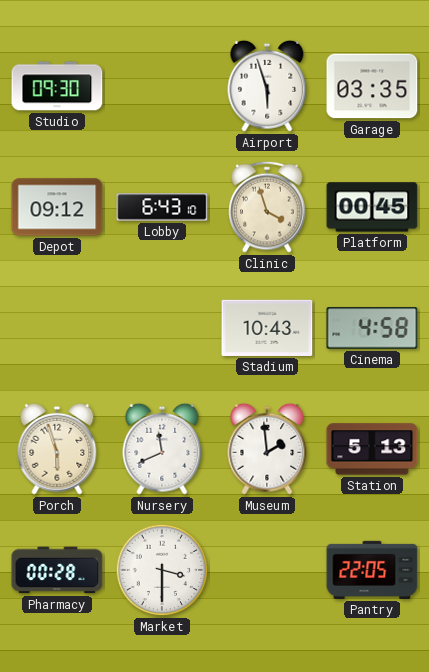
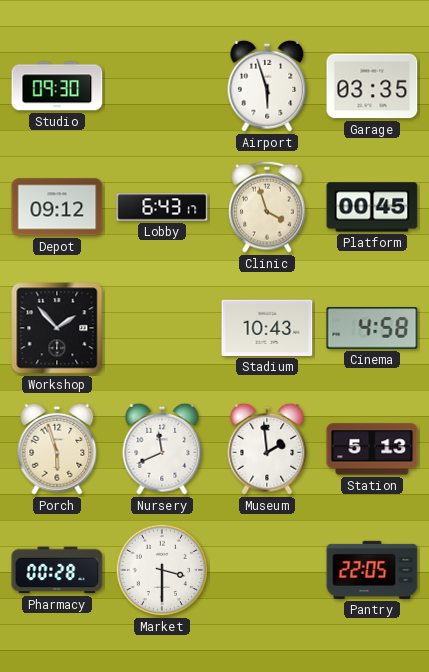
Lobby: 6:43:10 -> 6:43:17
Workshop: none -> 1:53
